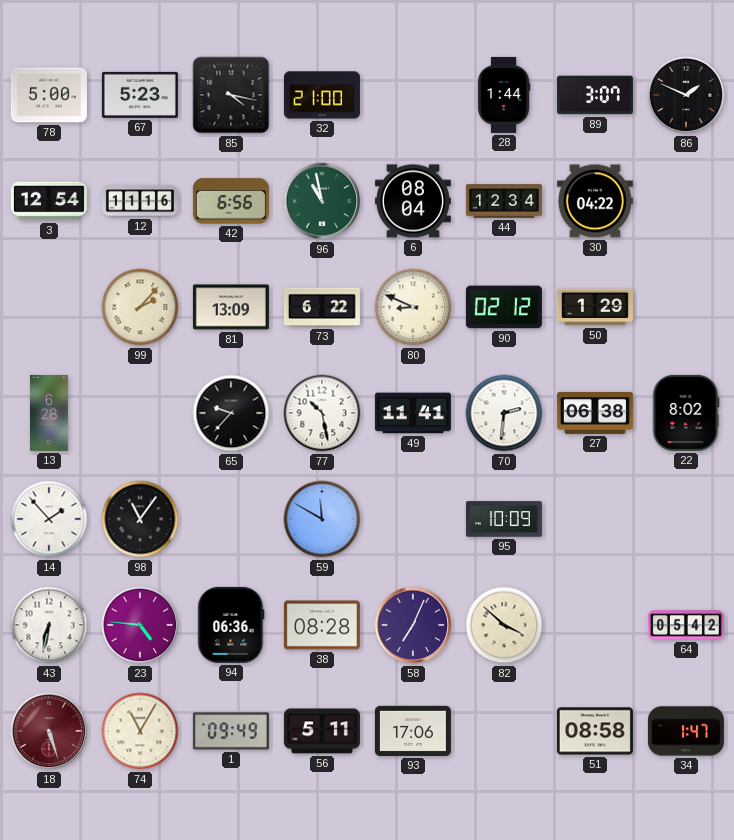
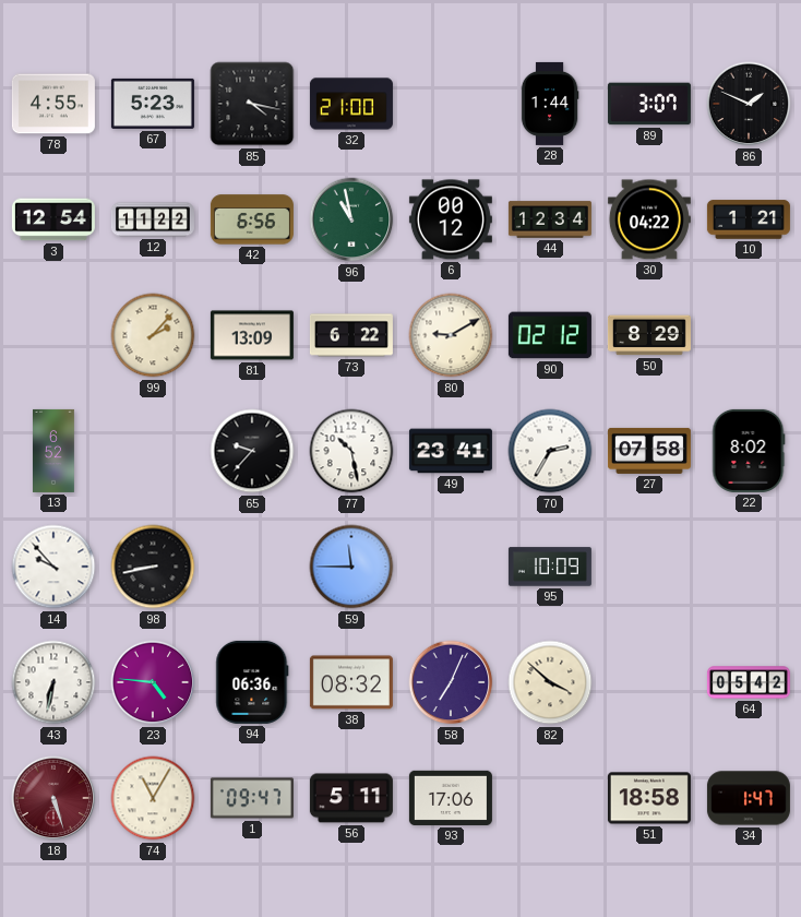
78: 5:00 -> 4:55
12: 11:16 -> 11:22
6: 08:04 -> 00:12
10: none -> 1:21
80: 8:49 -> 9:10
50: 1:29 -> 8:29
13: 6:28 -> 6:52
49: 11:41 -> 23:41
70: 2:31 -> 2:35
27: 06:38 -> 07:58
14: 1:53 -> 9:53
98: 11:06 -> 8:43
59: 11:50 -> 11:45
38: 08:28 -> 08:32
1: 09:49 -> 09:47
51: 08:58 -> 18:58
